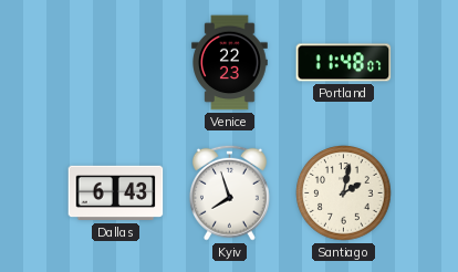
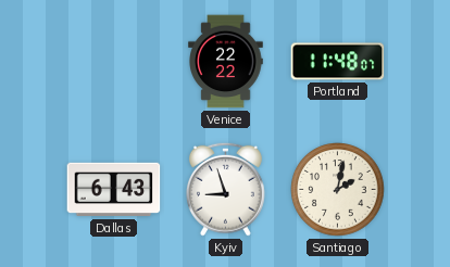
Venice: 22:23 -> 22:22
Kyiv: 7:57 -> 8:57
